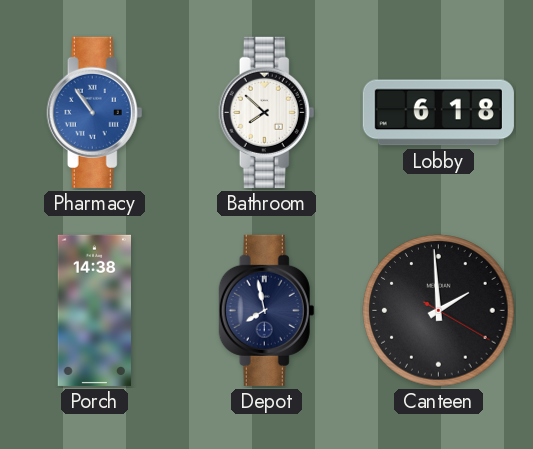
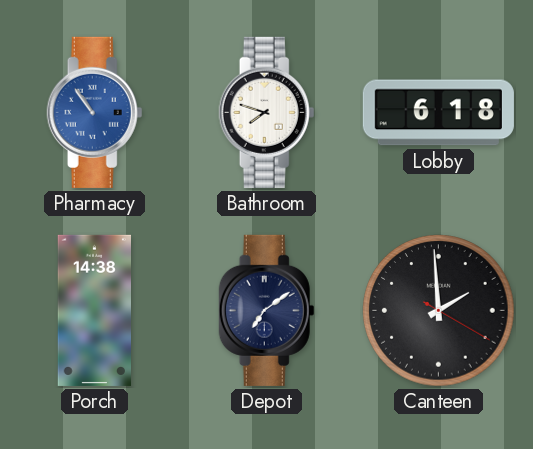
Bathroom: 7:52 -> 7:48
Depot: 7:58 -> 7:09
